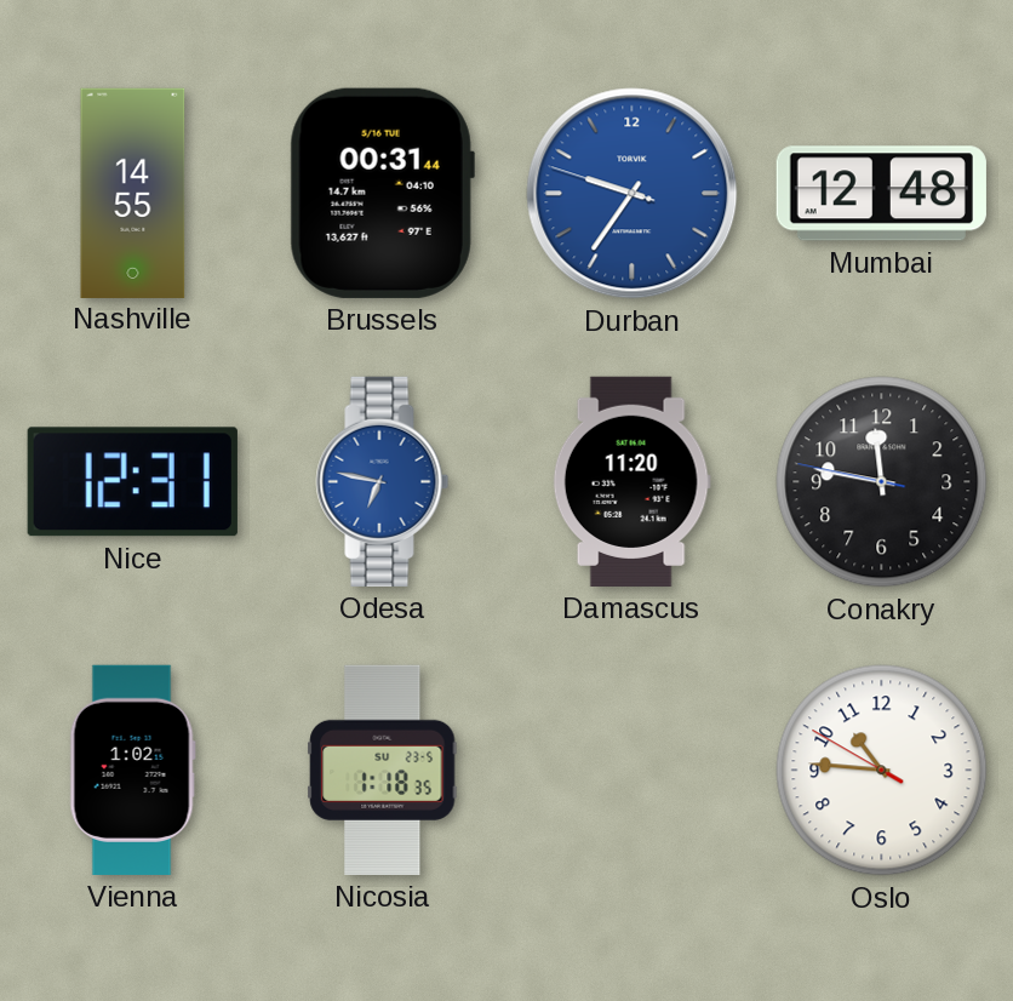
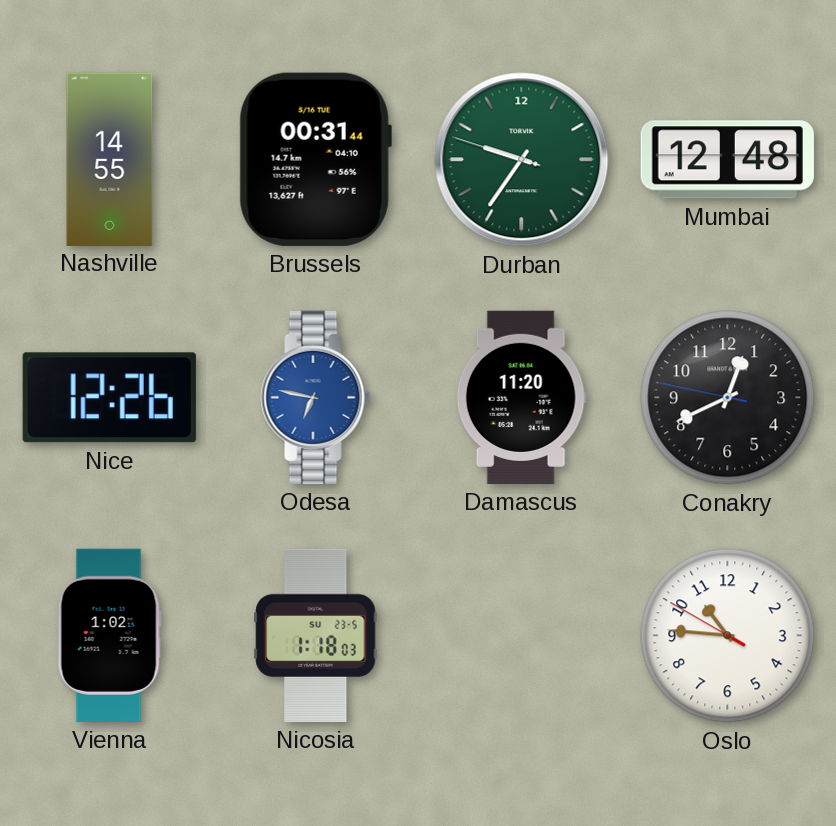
Durban dial: blue -> green
Nice: 12:31 -> 12:26
Conakry: 11:46 -> 12:40
Nicosia: 1:18:35 -> 1:18:03
